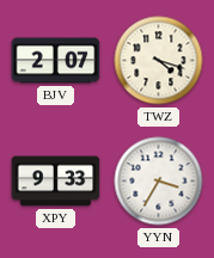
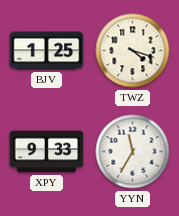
BJV: 2:07 -> 1:25
YYN: 3:35 -> 11:35
